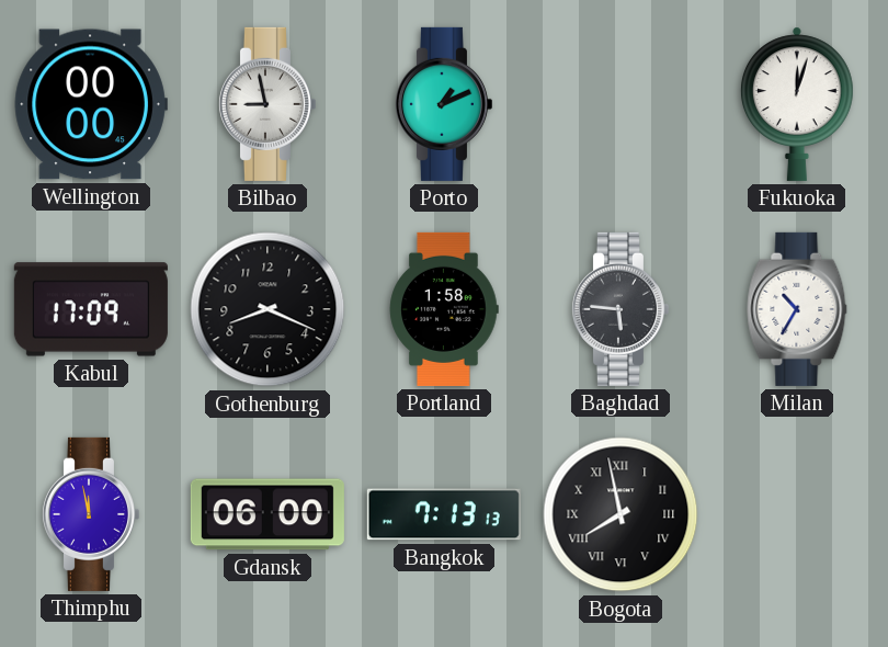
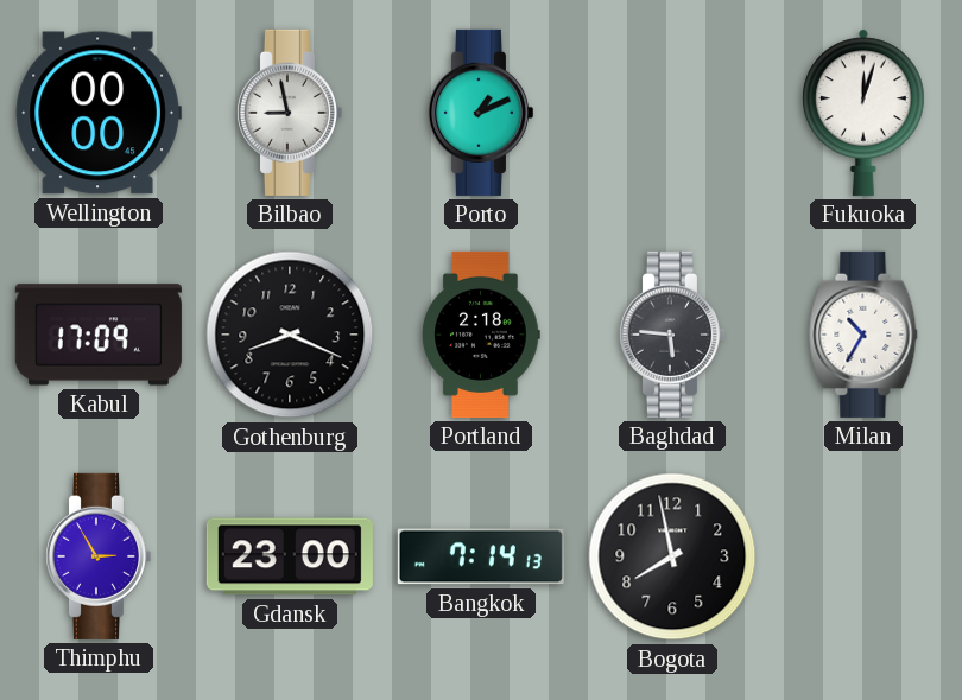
Portland: 1:58 -> 2:18
Thimphu: 11:58 -> 2:55
Gdansk: 06:00 -> 23:00
Bangkok: 7:13 -> 7:14
Bogota numerals: Roman -> Arabic
